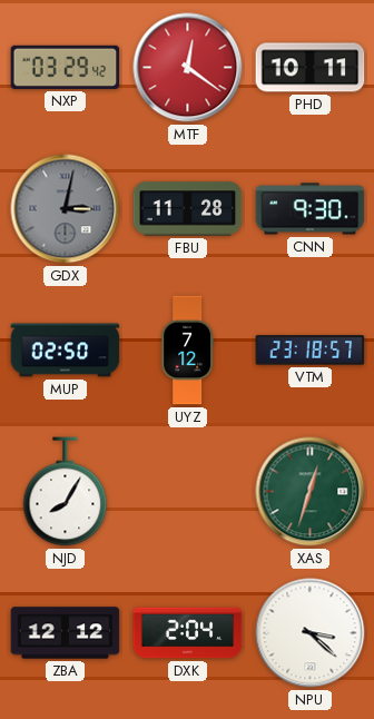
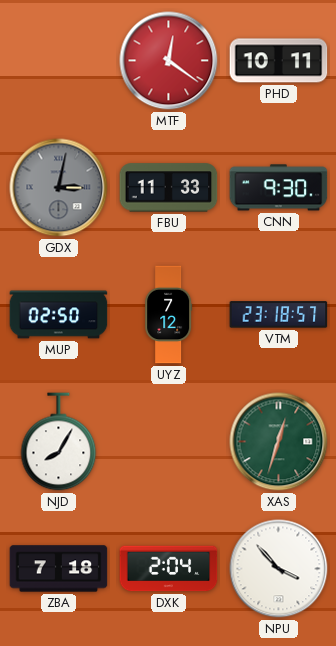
NXP: 03:29 -> none
FBU: 11:28 -> 11:33
ZBA: 12:12 -> 7:18
NPU: 3:22 -> 3:53
